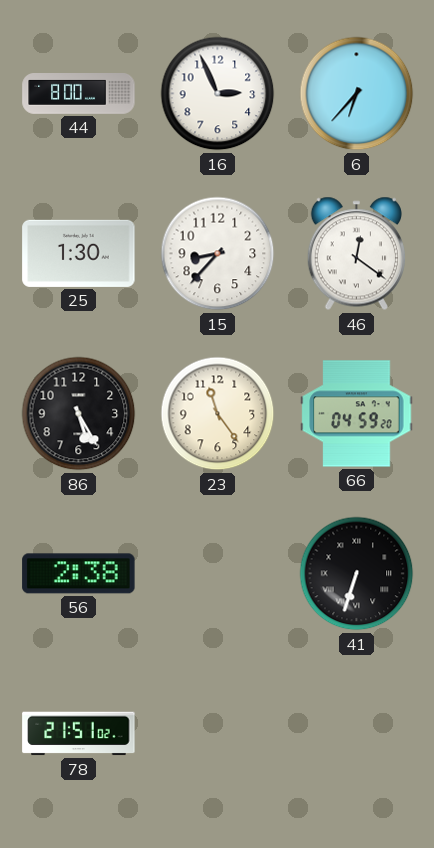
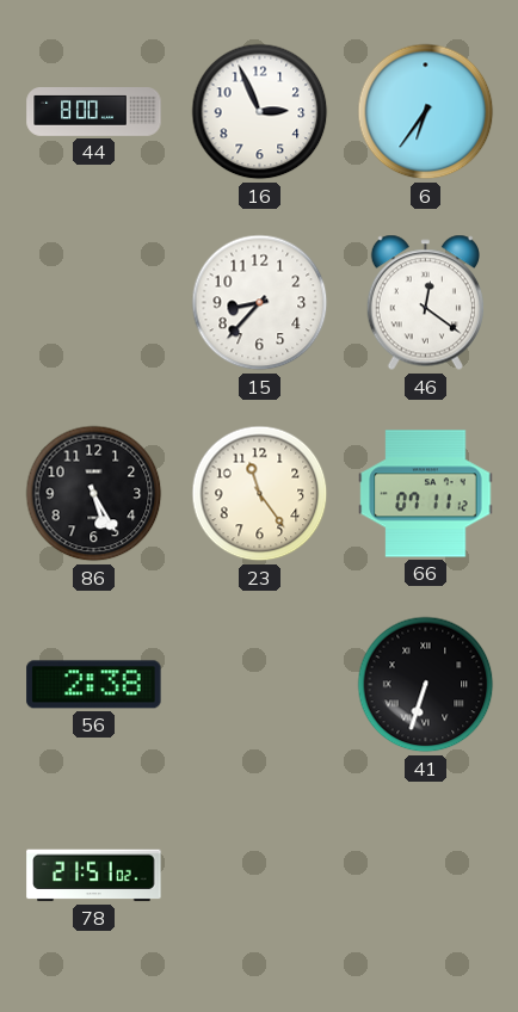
6: 6:37 -> 6:36
25: 1:30 -> none
66: 04:59 -> 07:11
